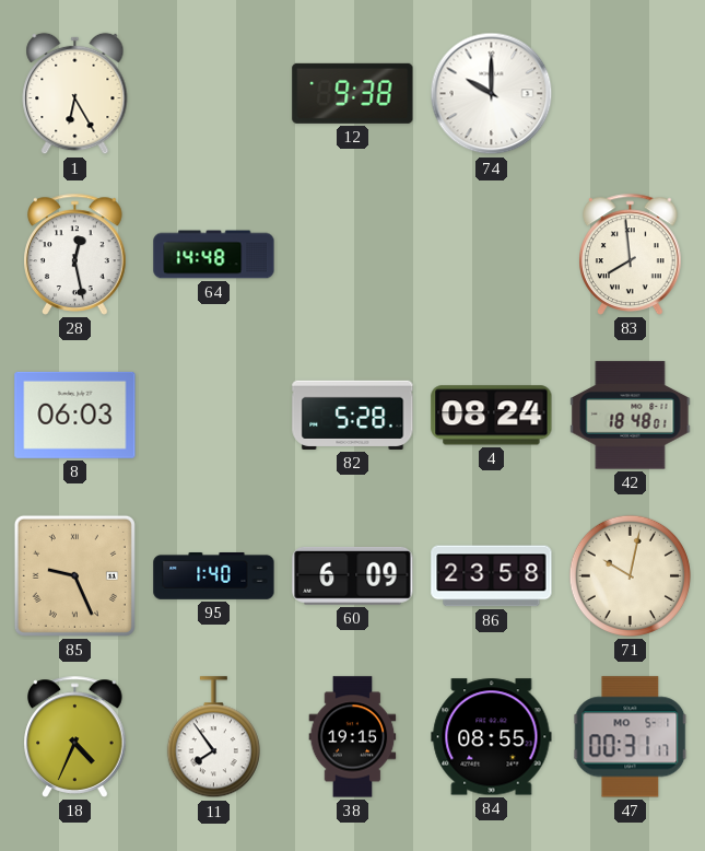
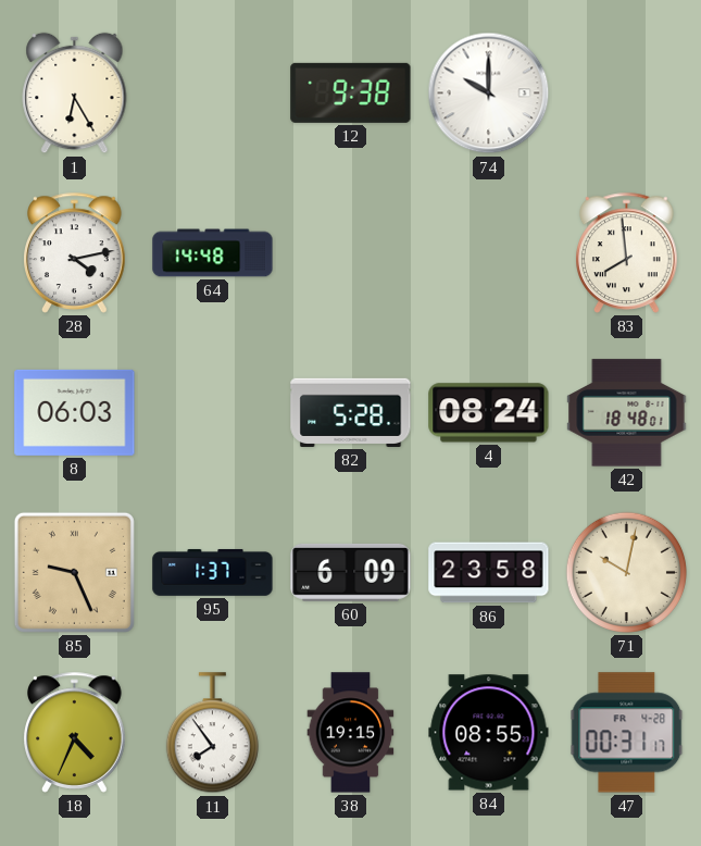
28: 12:28 -> 4:13
95: 1:40 -> 1:37
47 date: MO 5-1 -> FR 4-28
